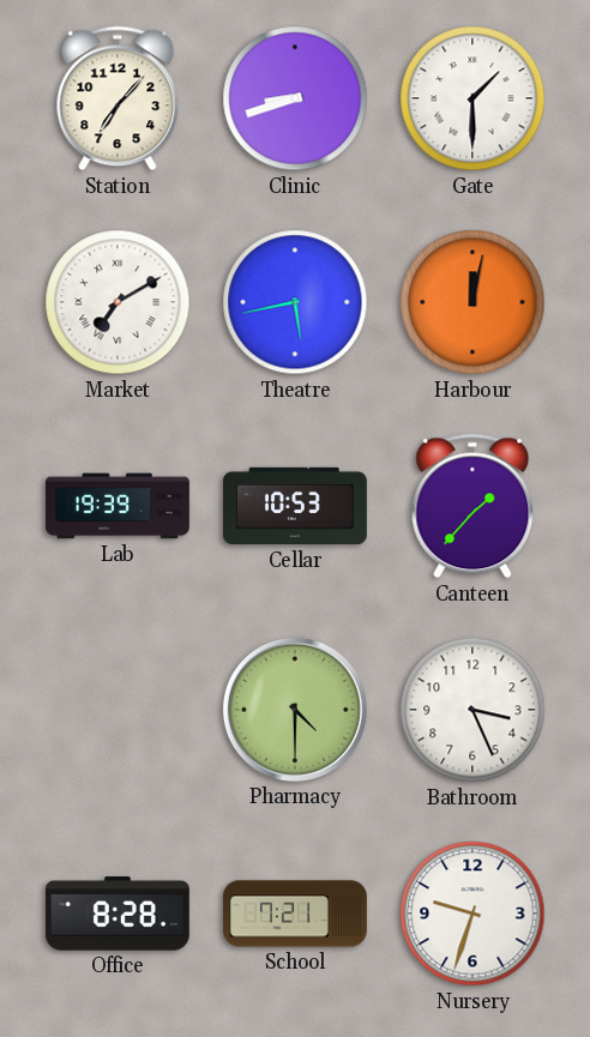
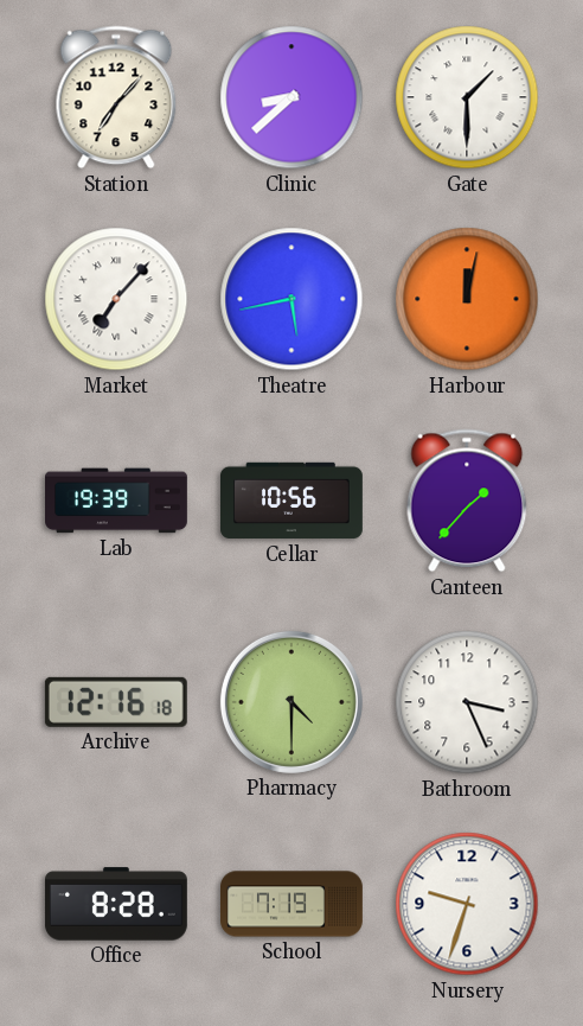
Clinic: 8:42 -> 8:38
Market: 7:10 -> 7:07
Cellar: 10:53 -> 10:56
Archive: none -> 12:16
School: 7:21 -> 7:19
